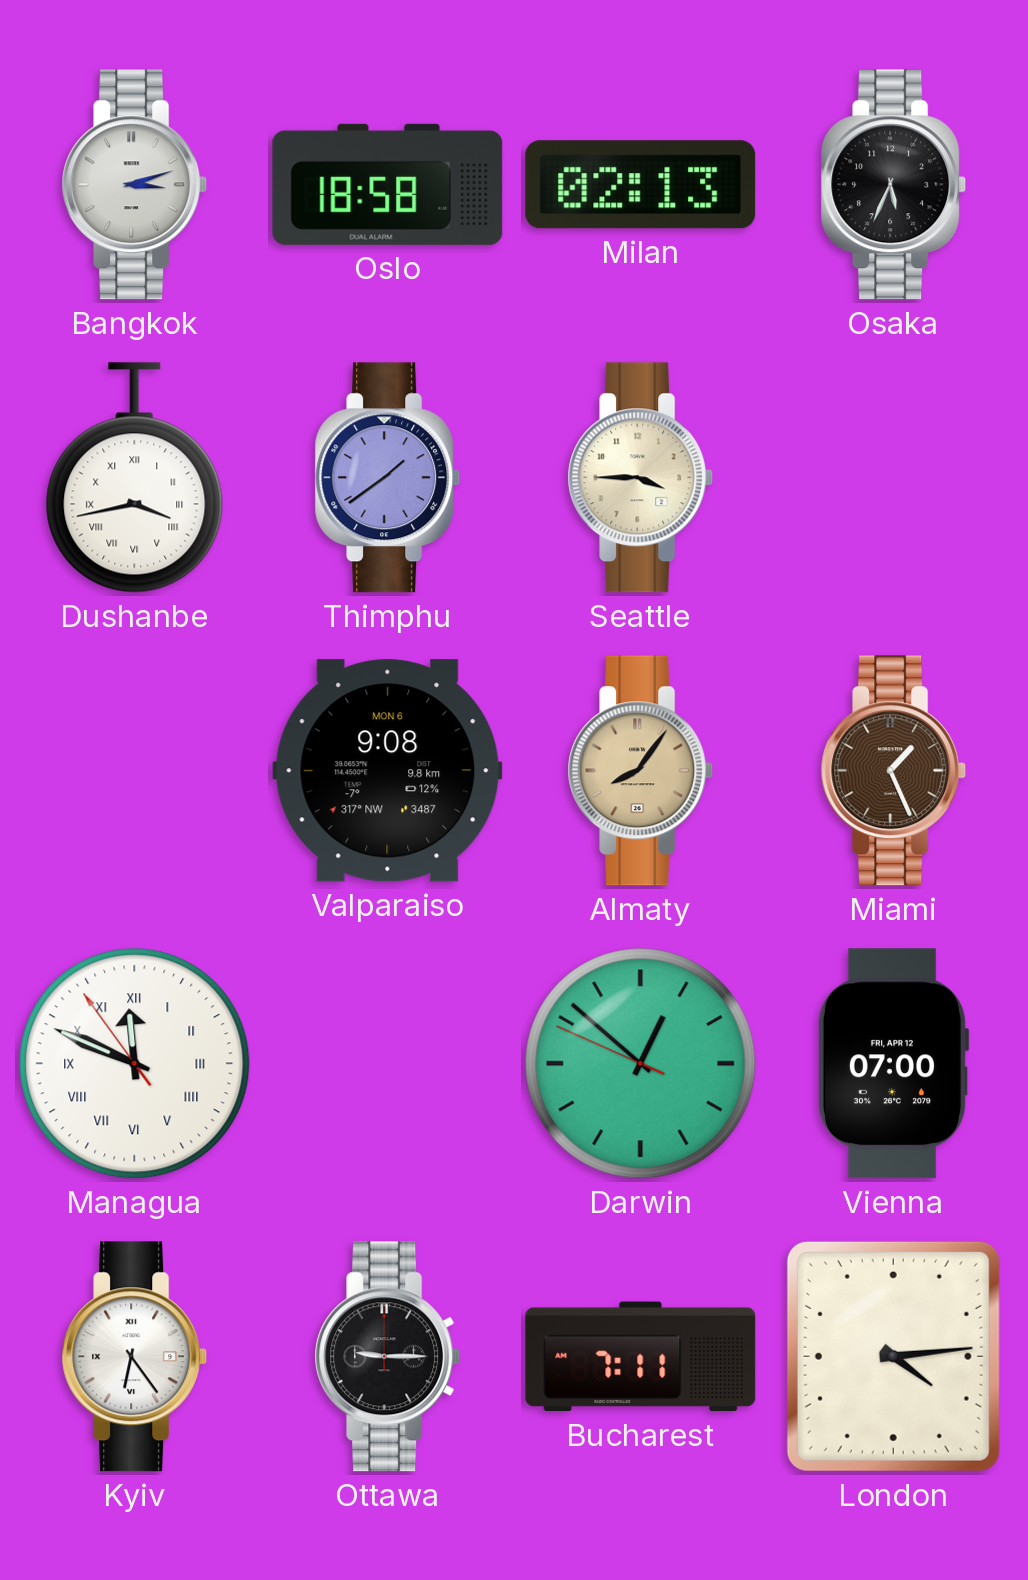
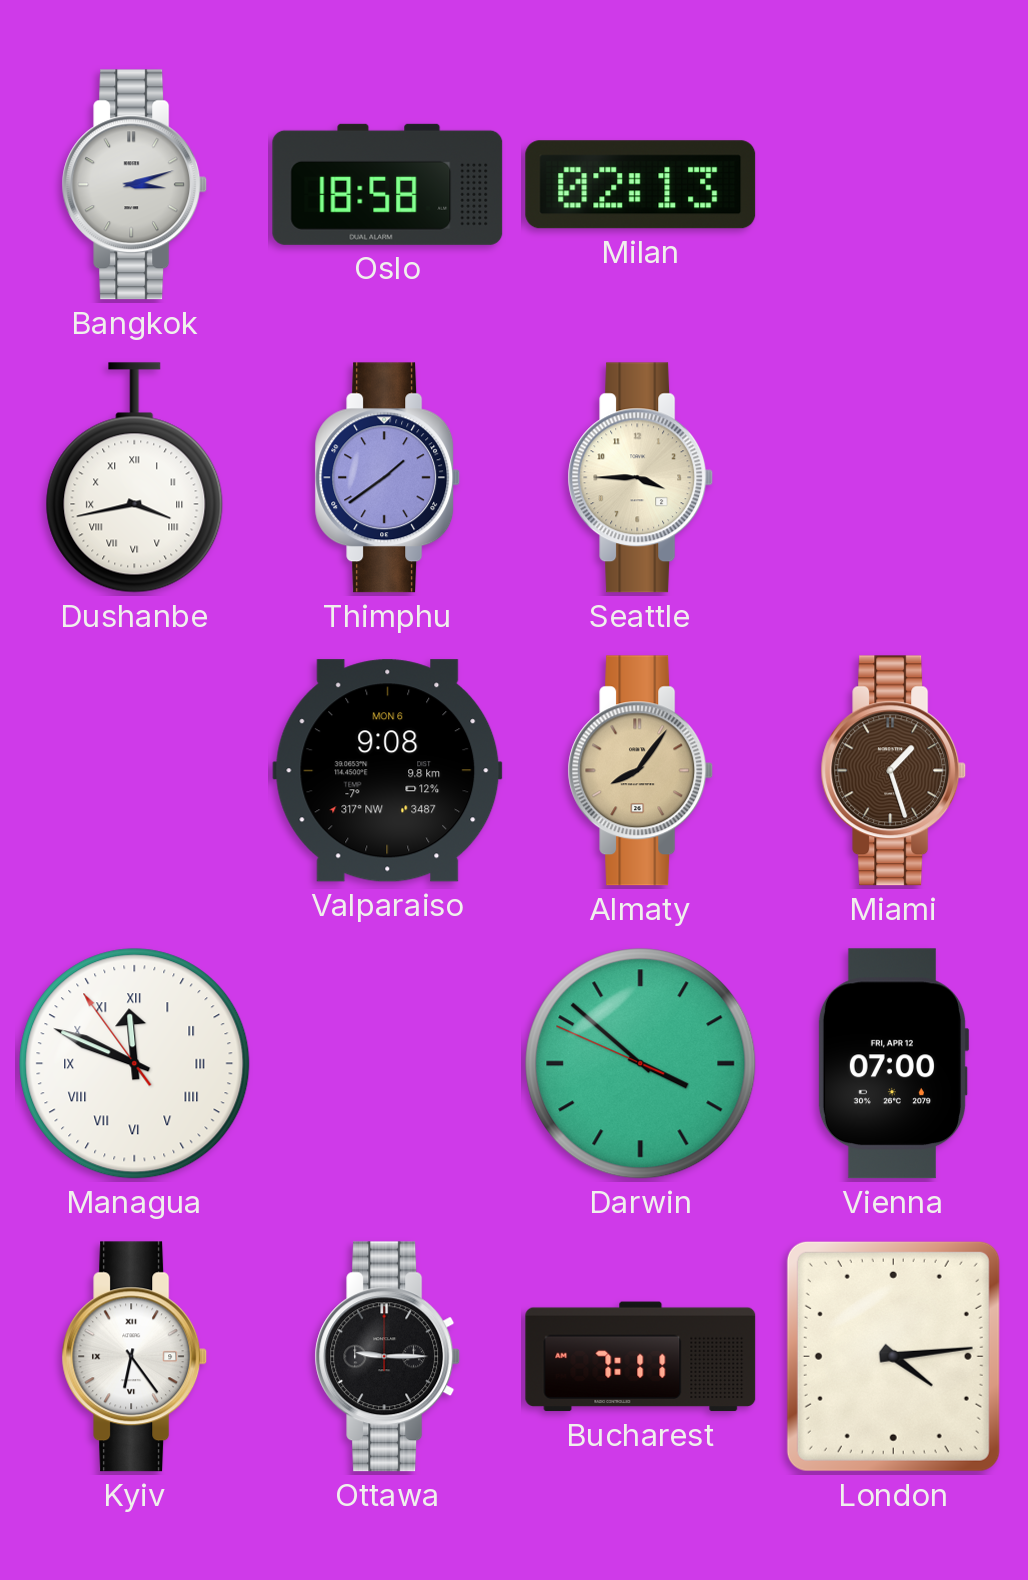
Osaka: 5:34 -> none
Miami: 1:26 -> 1:27
Darwin: 12:51 -> 3:51
